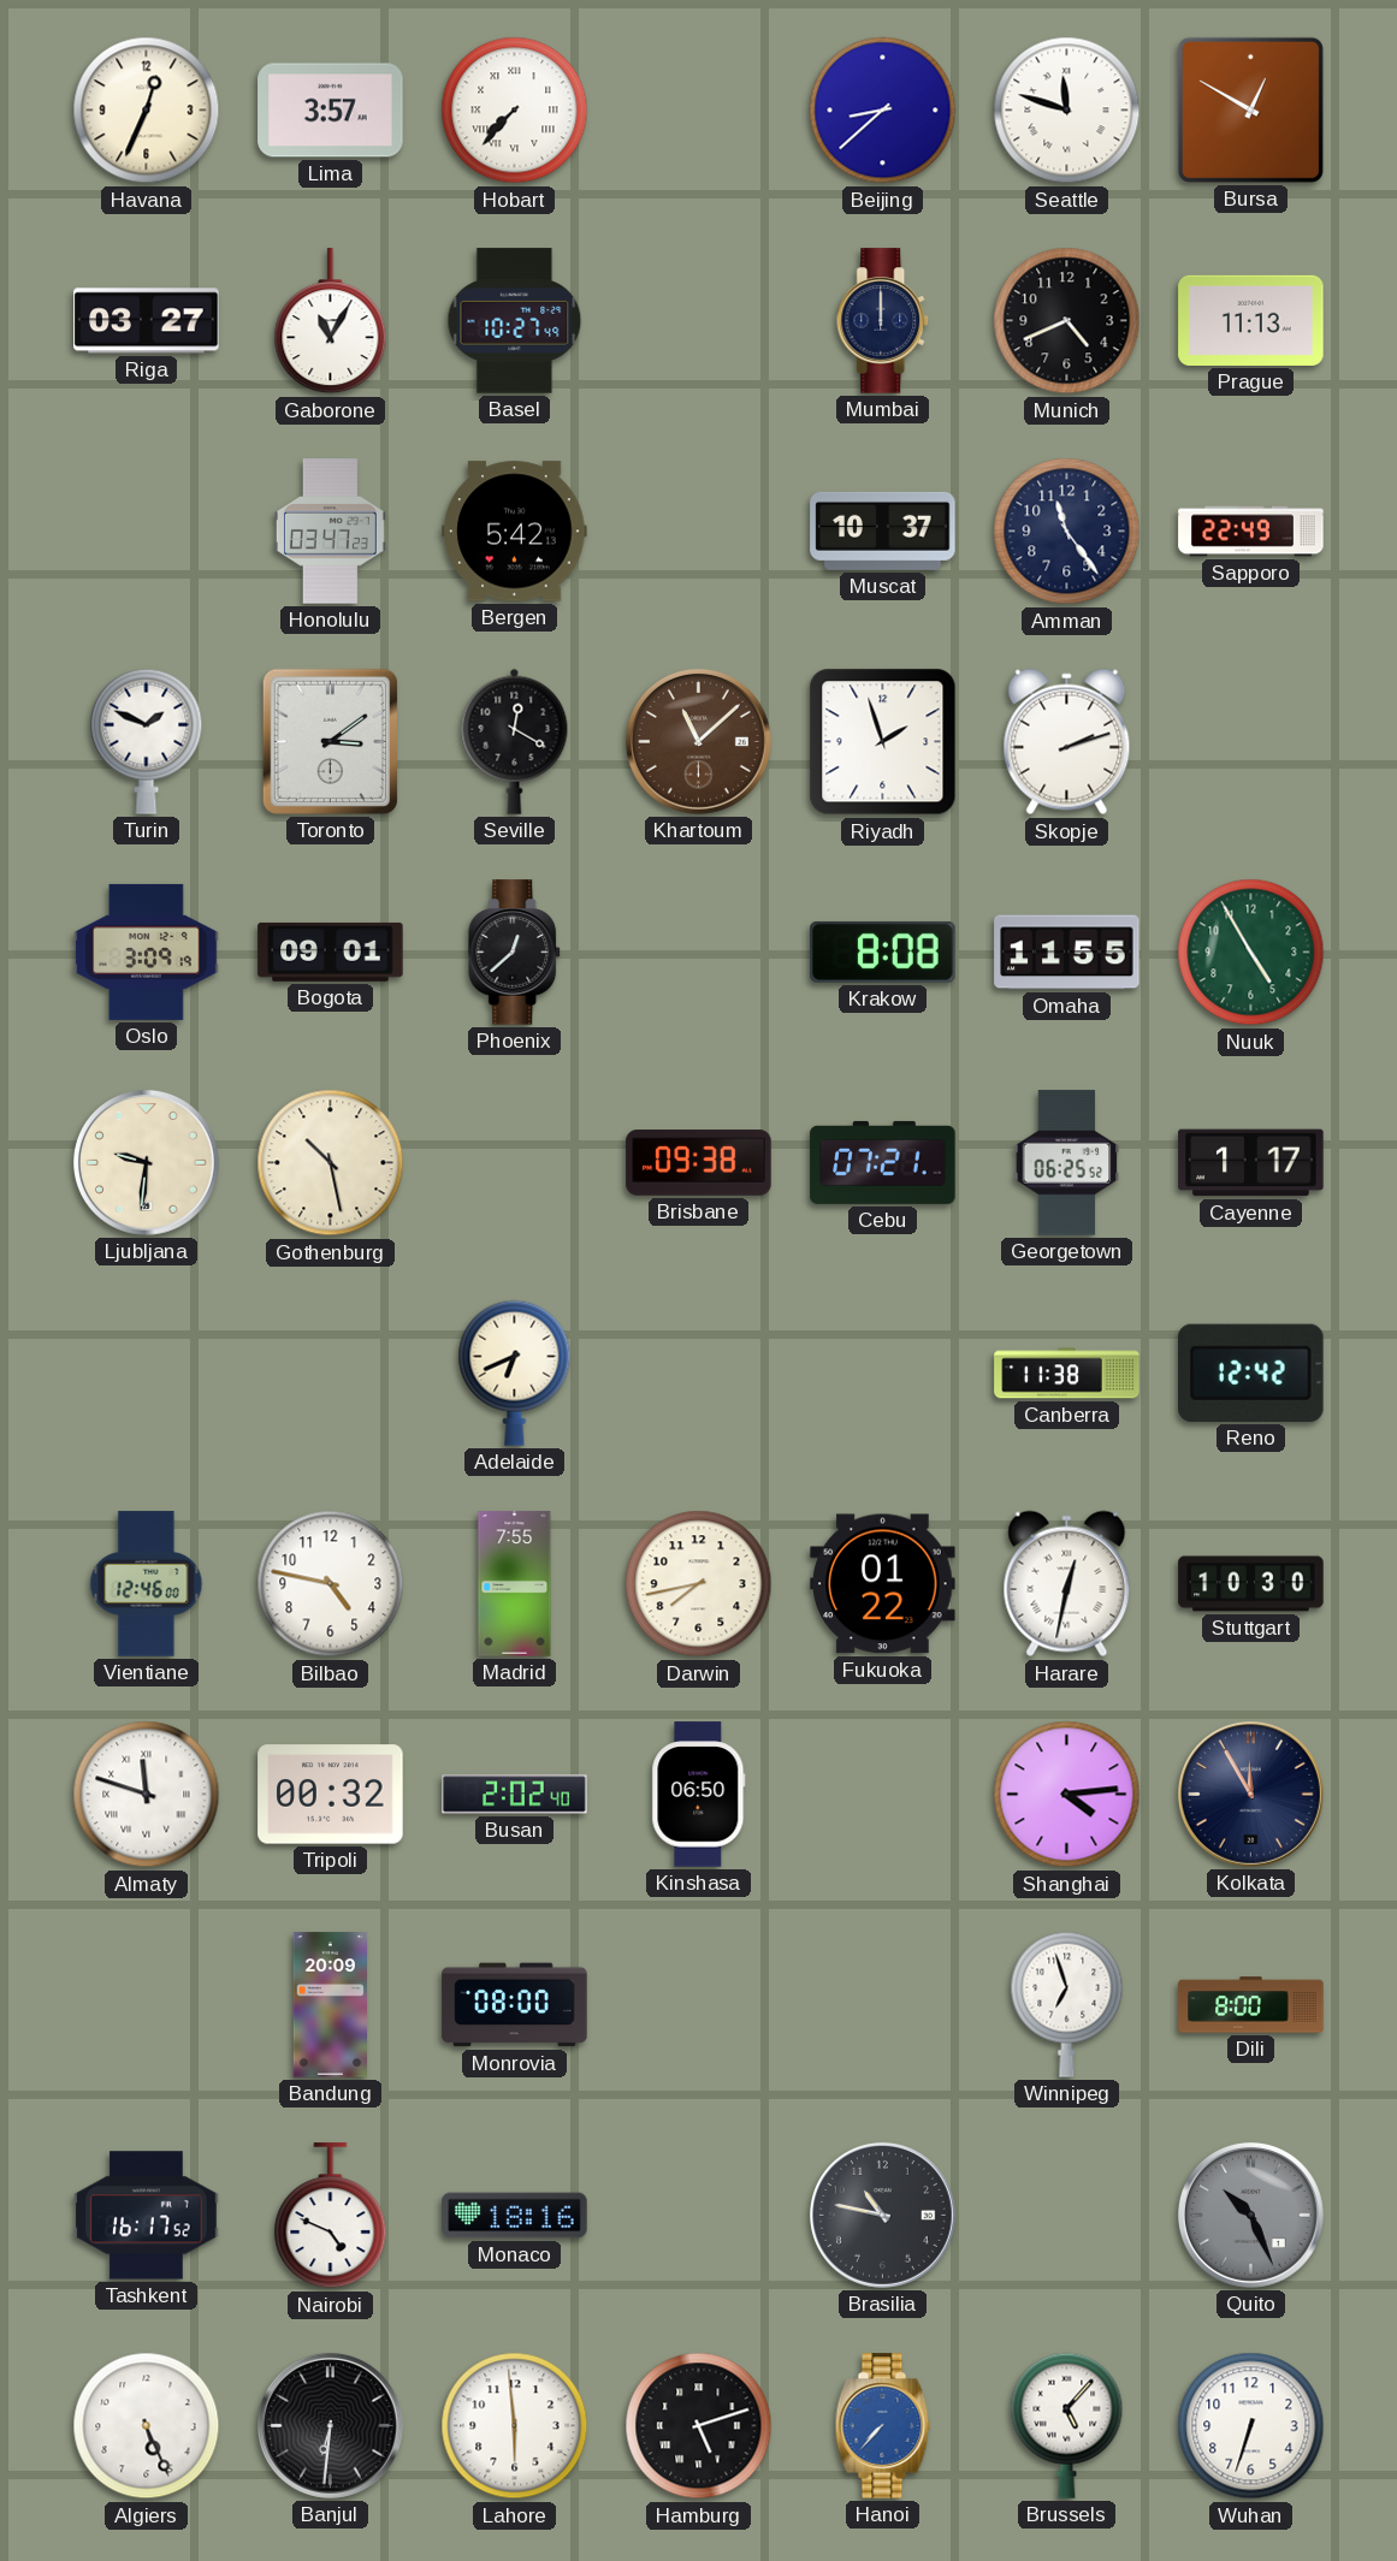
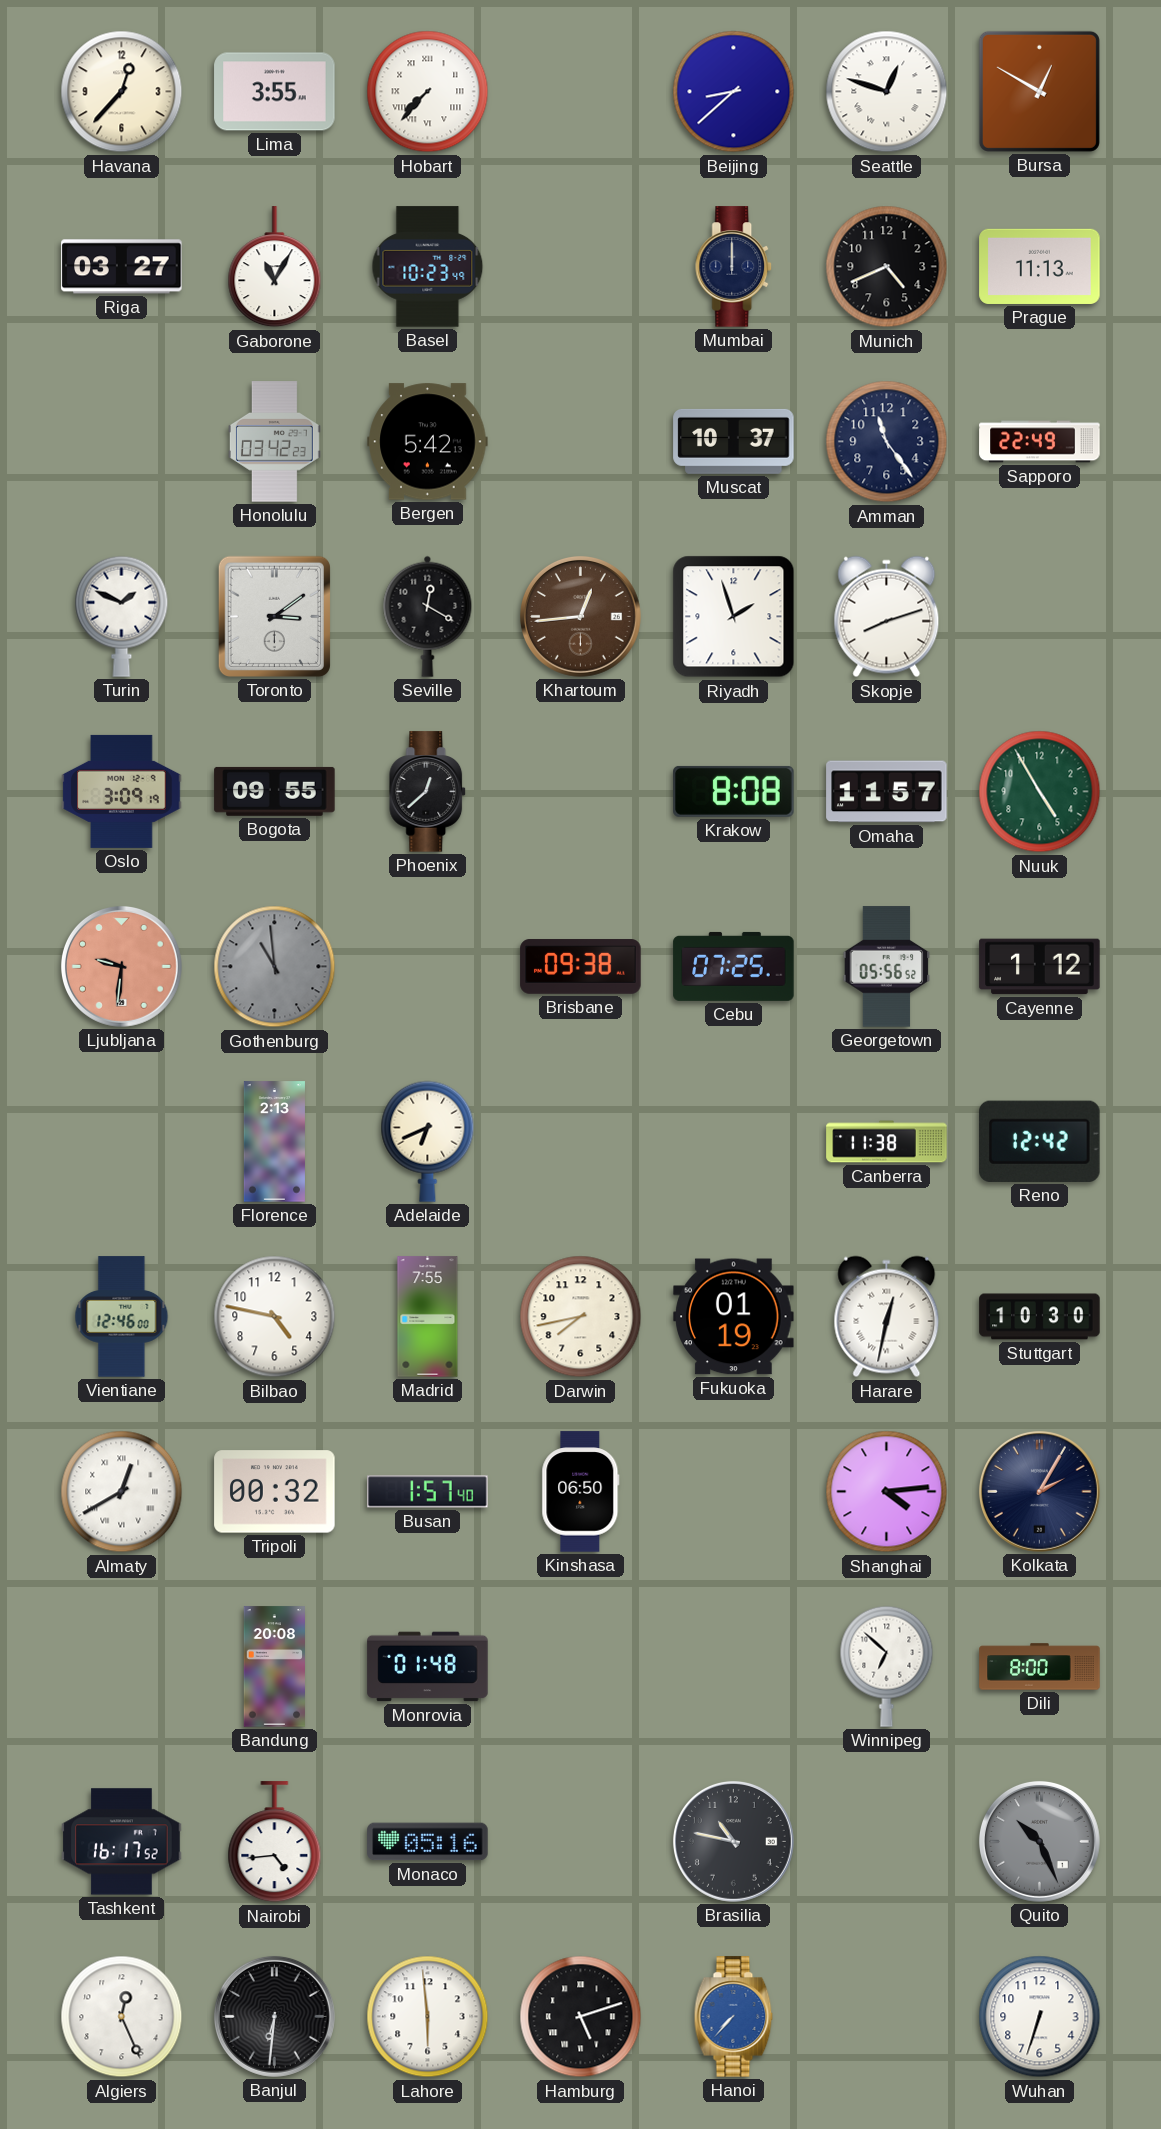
Havana: 12:34 -> 12:37
Lima: 3:57 -> 3:55
Seattle: 11:48 -> 12:48
Basel: 10:27 -> 10:23
Honolulu: 03:47 -> 03:42
Khartoum: 11:08 -> 12:44
Skopje: 2:12 -> 8:12
Bogota: 09:01 -> 09:55
Omaha: 11:55 -> 11:57
Ljubljana dial: cream -> salmon
Gothenburg: 10:28 -> 10:59
Gothenburg dial: cream -> grey
Cebu: 07:21 -> 07:25
Georgetown: 06:25 -> 05:56
Cayenne: 1:17 -> 1:12
Florence: none -> 2:13
Fukuoka: 01:22 -> 01:19
Almaty: 11:48 -> 12:40
Busan: 2:02 -> 1:57
Kolkata: 11:55 -> 2:05
Bandung: 20:09 -> 20:08
Monrovia: 08:00 -> 01:48
Winnipeg: 6:57 -> 6:52
Nairobi: 4:49 -> 4:44
Monaco: 18:16 -> 05:16
Algiers: 5:26 -> 12:26
Brussels: 5:07 -> none
